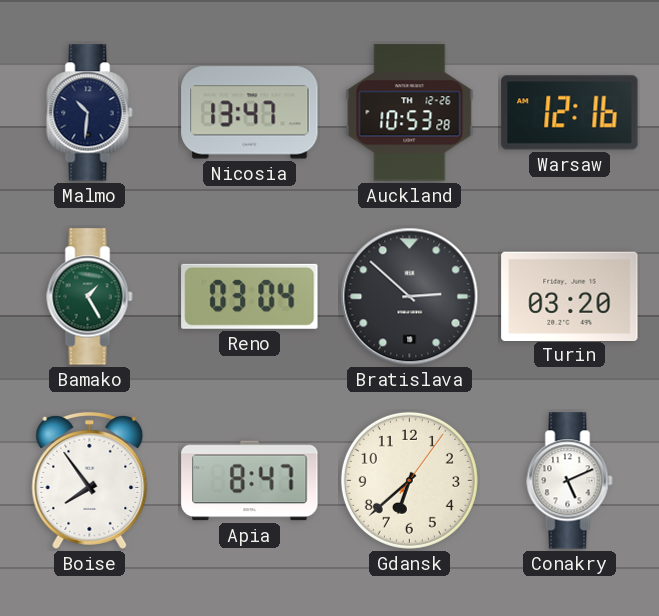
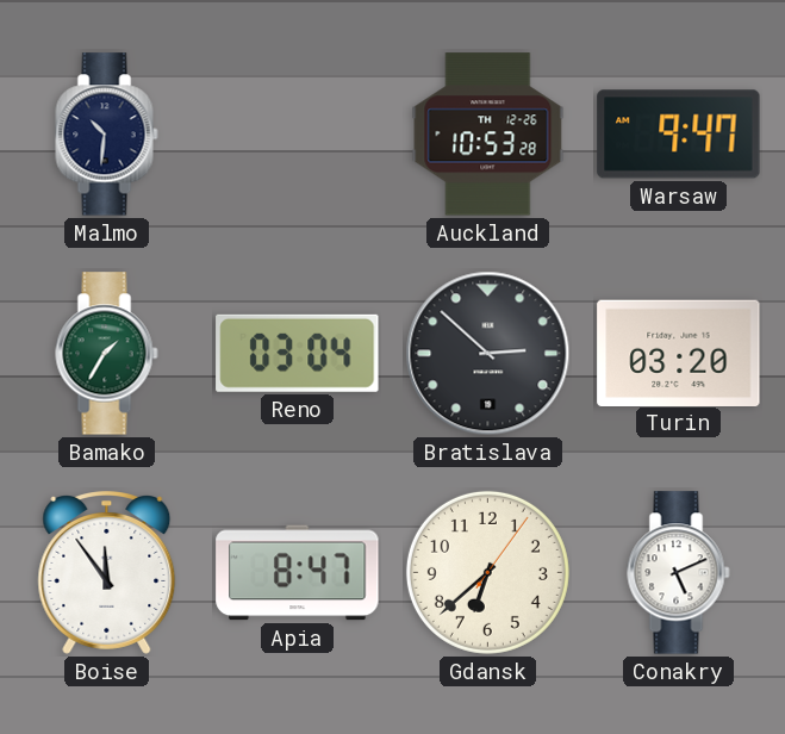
Nicosia: 13:47 -> none
Warsaw: 12:16 -> 9:47
Bamako: 1:25 -> 1:35
Boise: 7:54 -> 11:54
